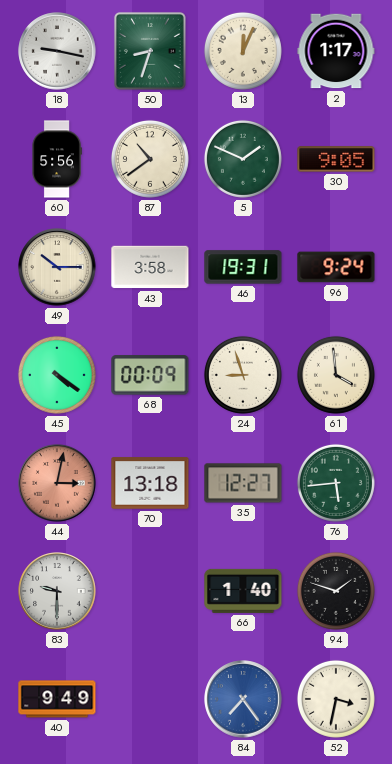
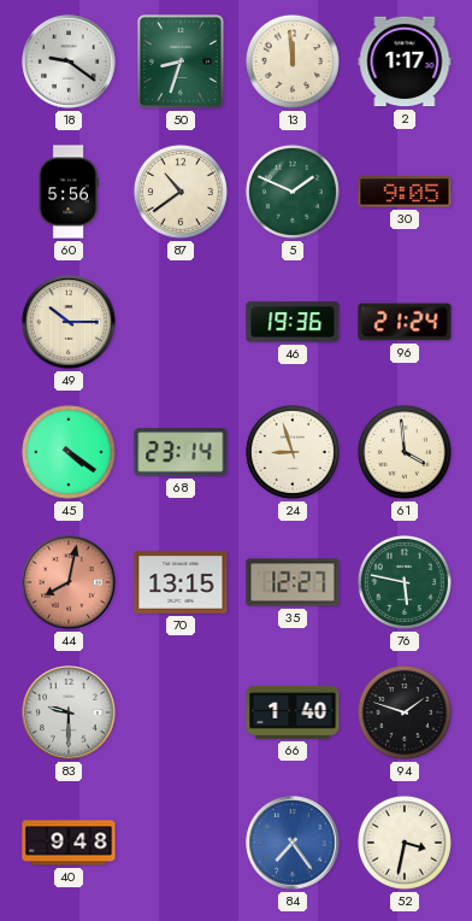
18: 9:17 -> 9:21
13: 12:04 -> 11:59
43: 3:58 -> none
46: 19:31 -> 19:36
96: 9:24 -> 21:24
68: 00:09 -> 23:14
44: 3:02 -> 8:02
70: 13:18 -> 13:15
76: 5:44 -> 5:47
40: 9:49 -> 9:48
